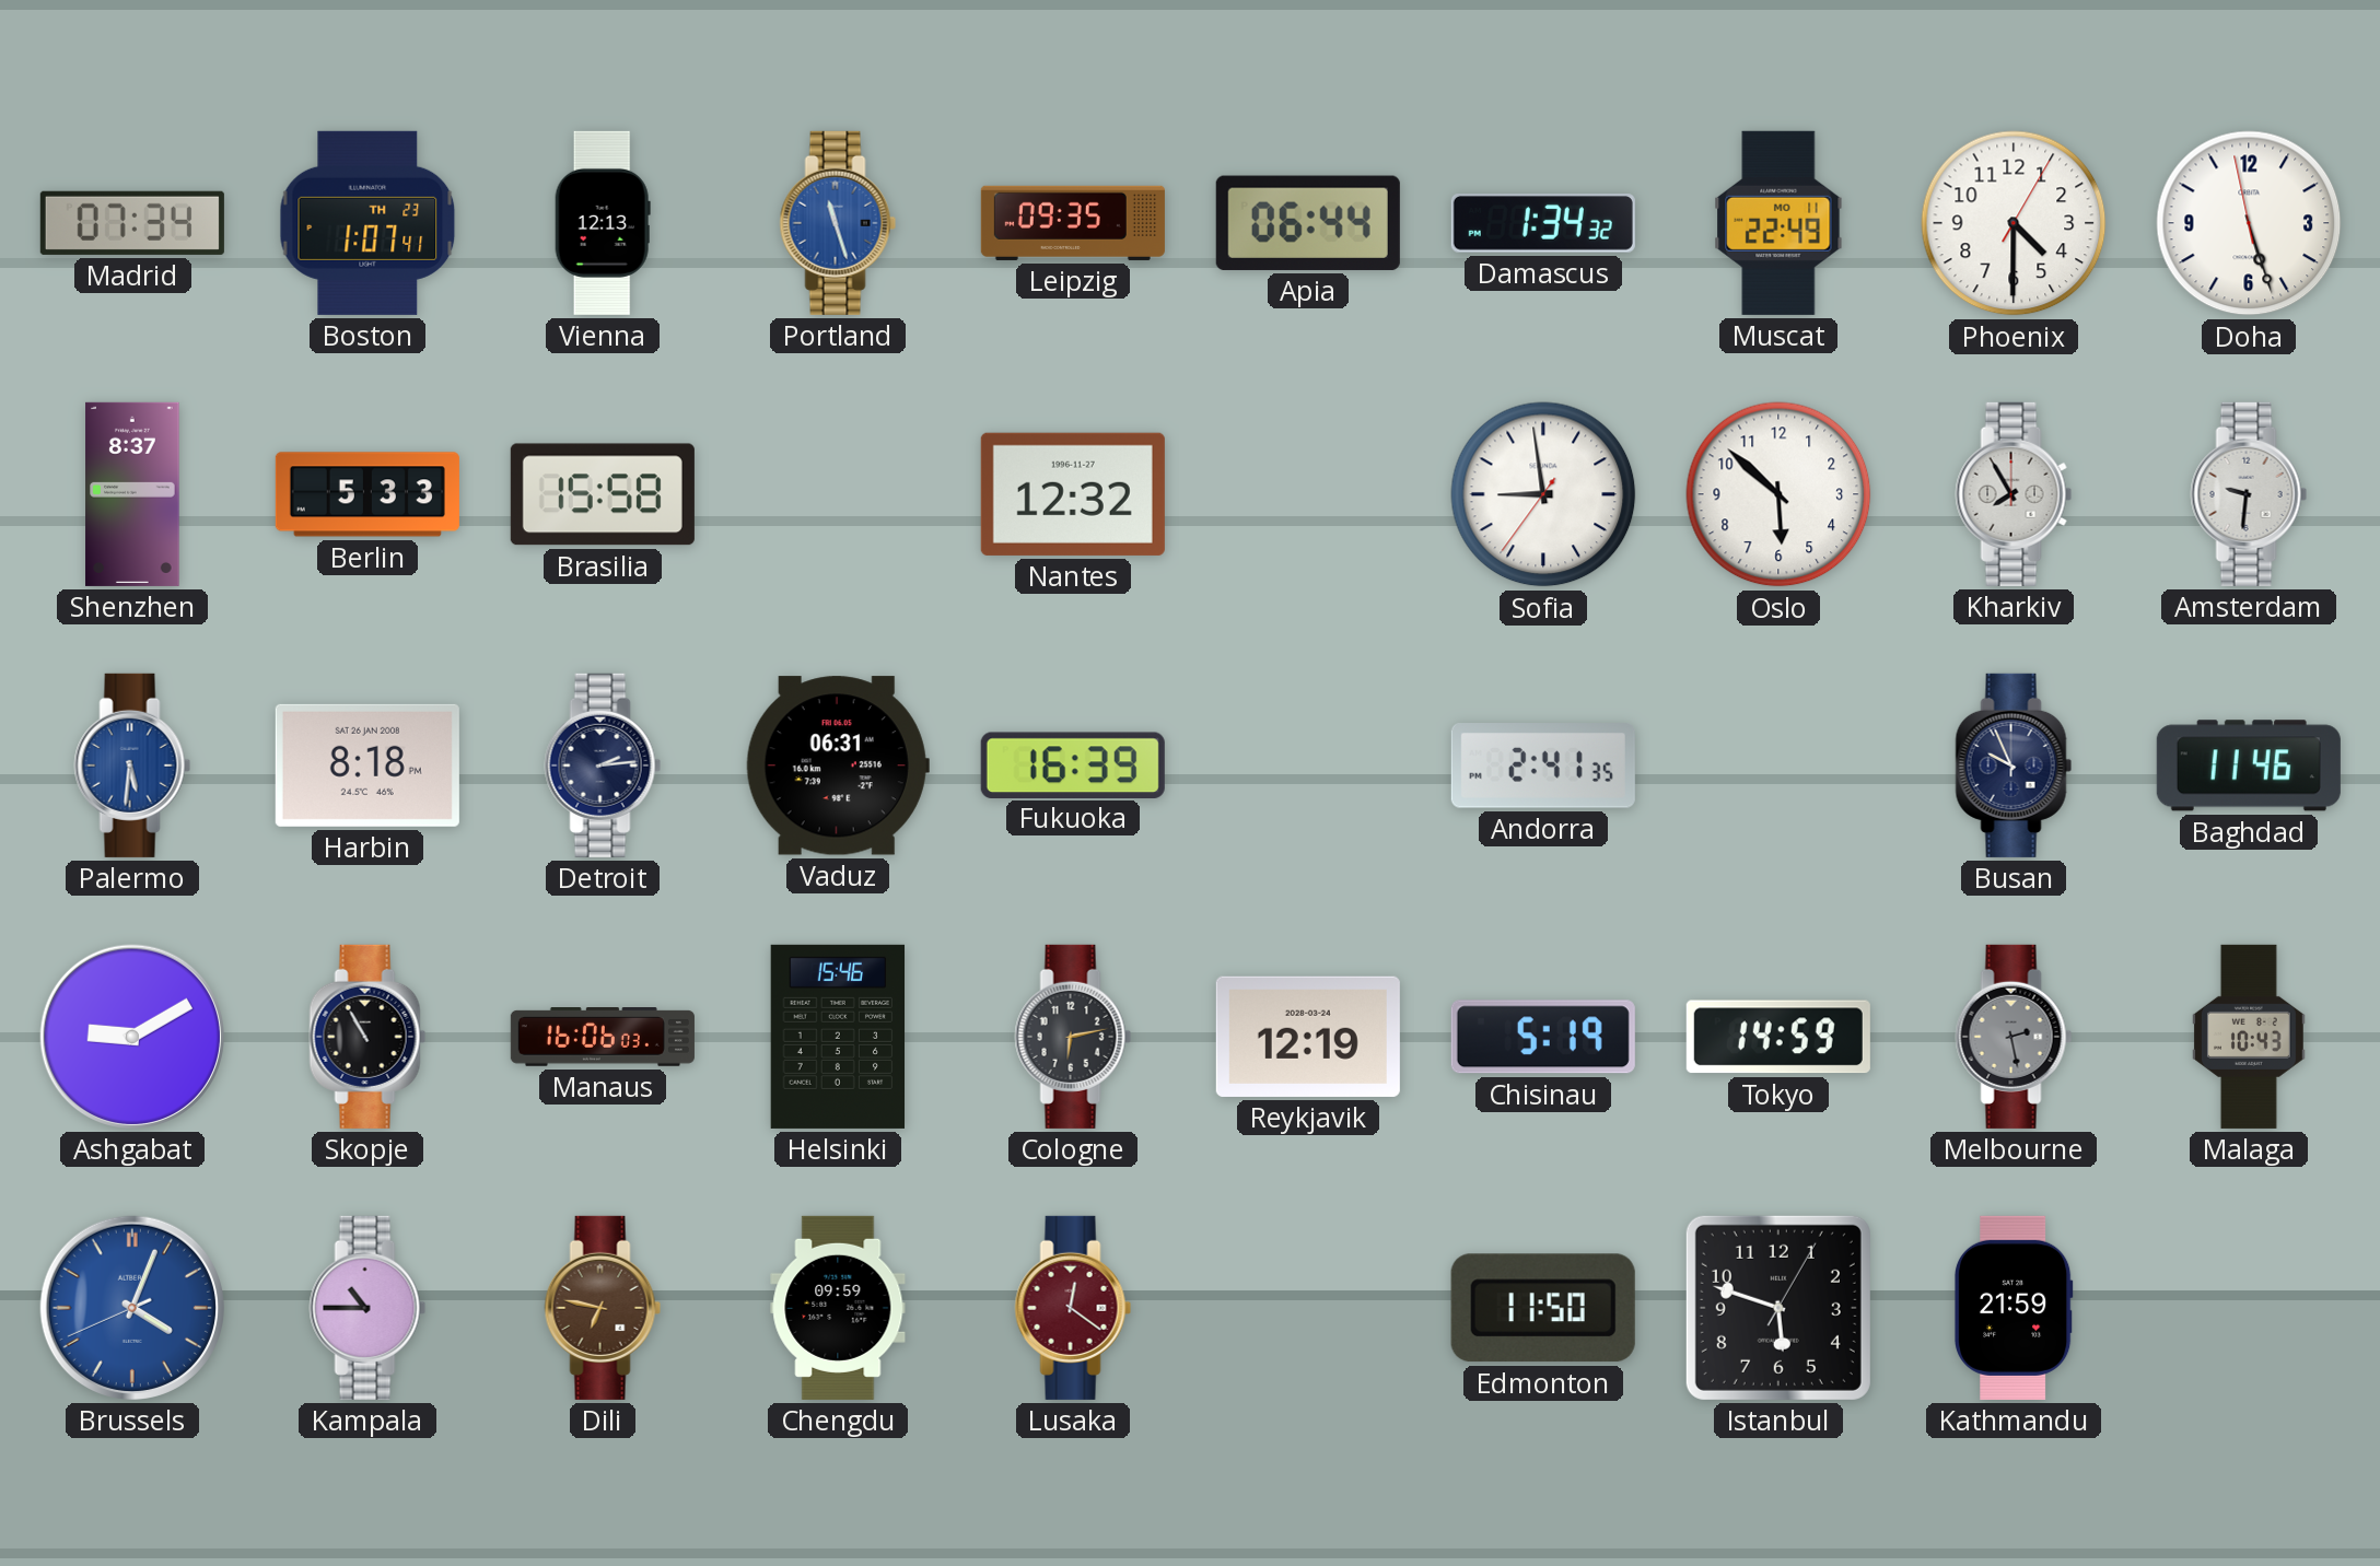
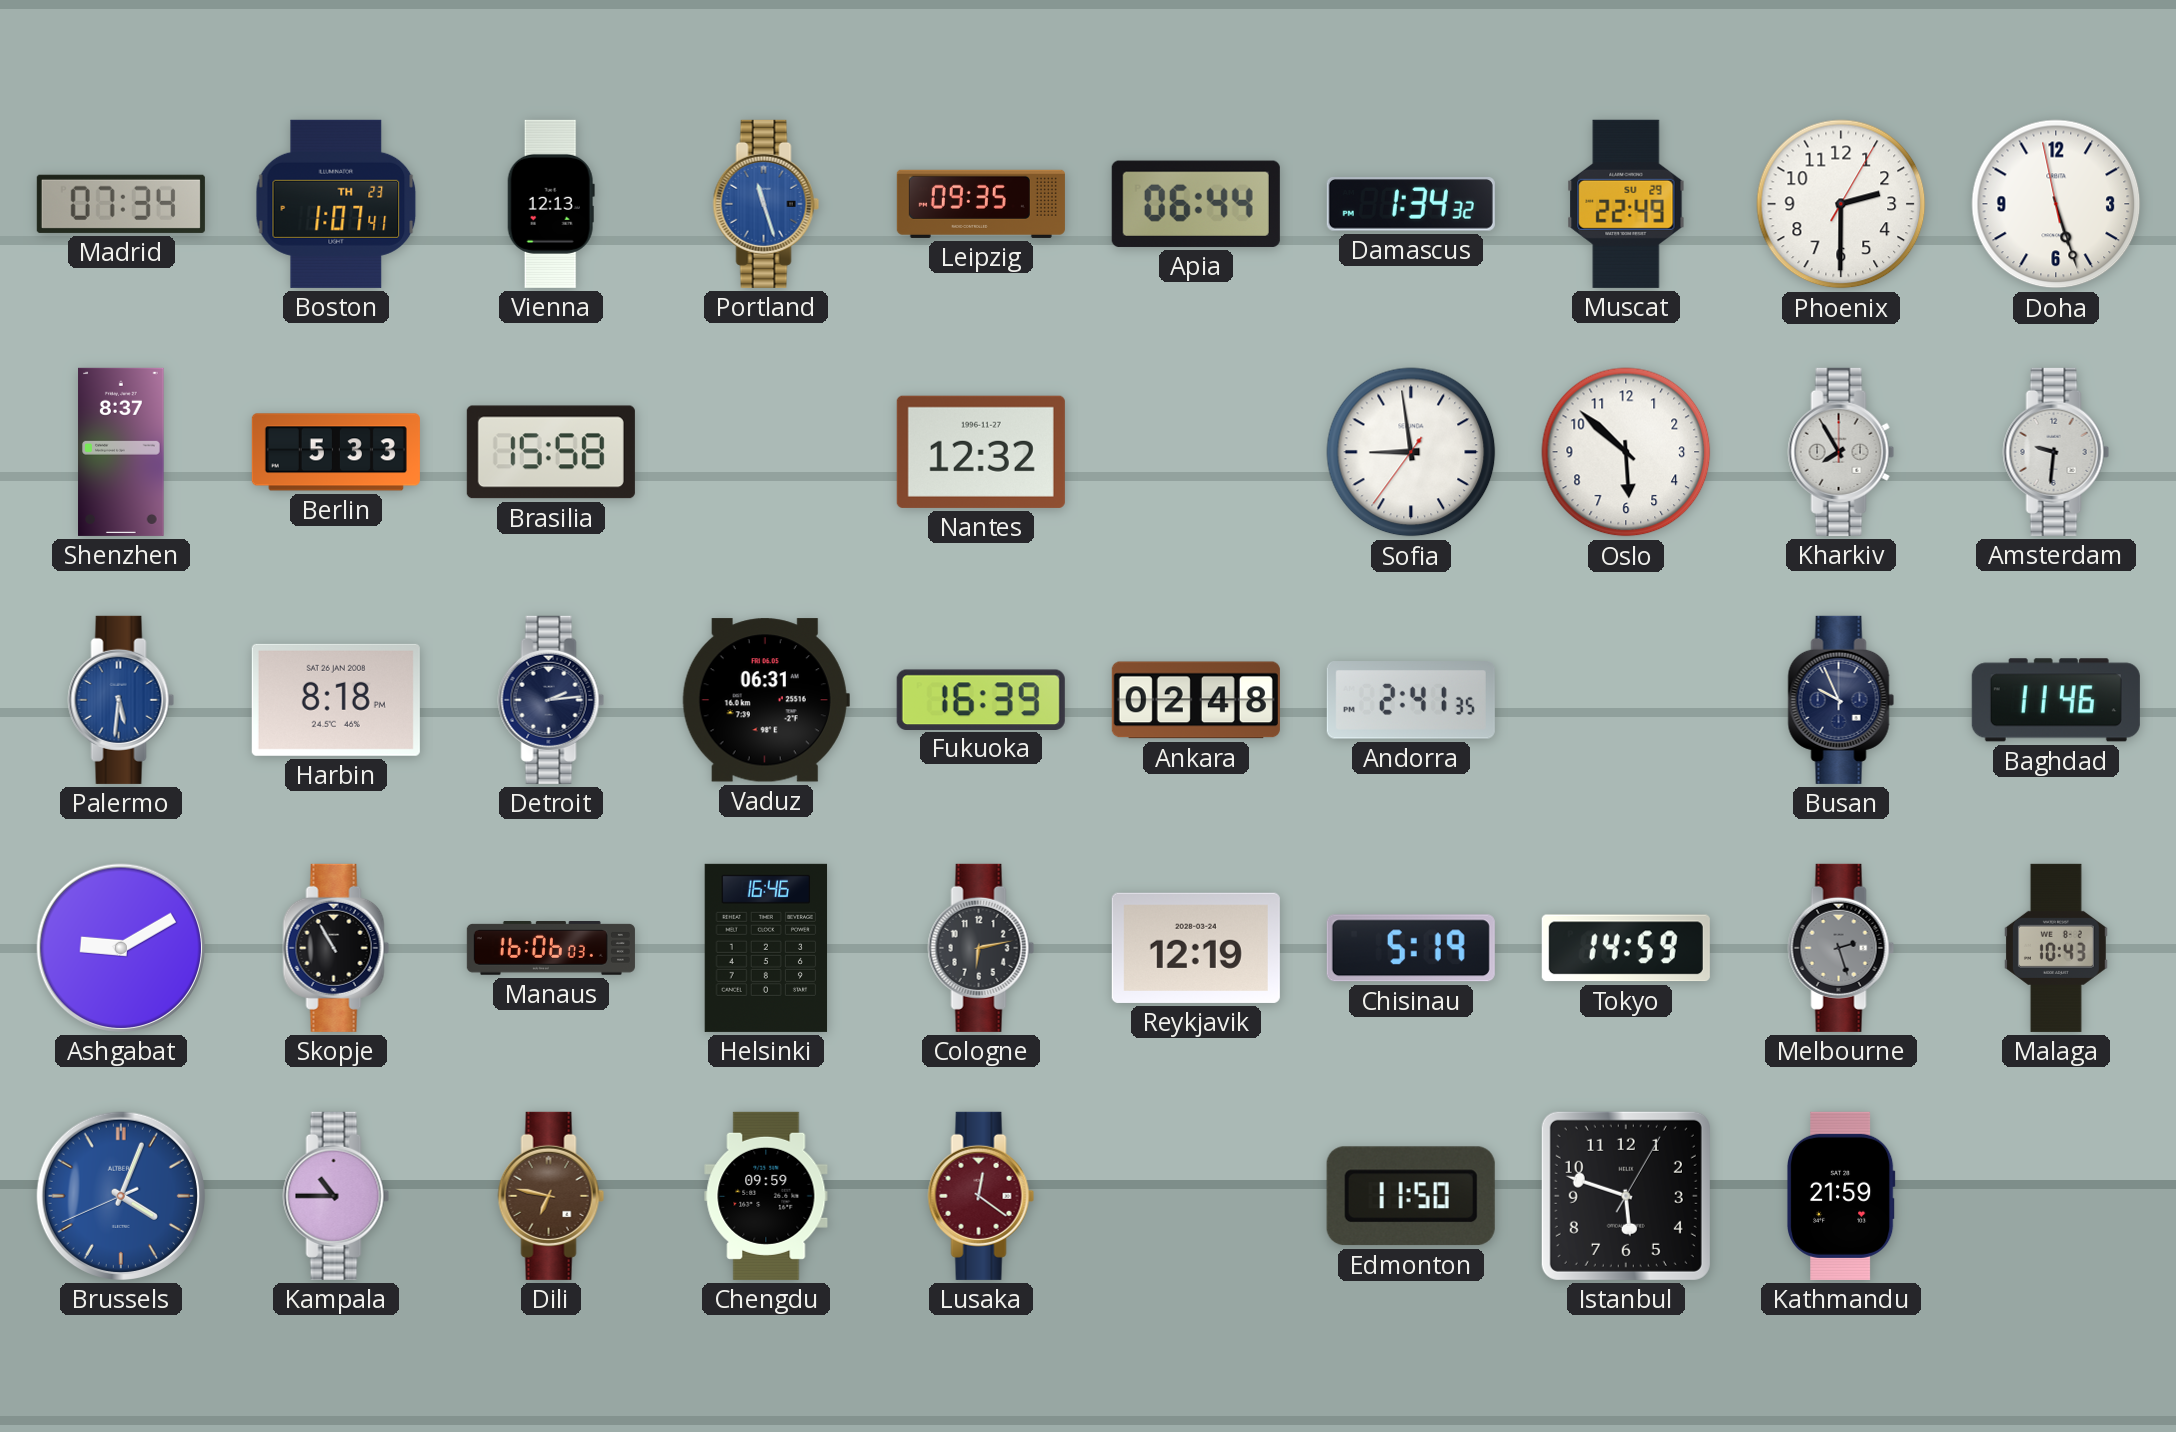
Muscat date: MO 11 -> SU 29
Phoenix: 4:30 -> 2:30
Ankara: none -> 02:48
Helsinki: 15:46 -> 16:46
Melbourne: 2:28 -> 2:27
